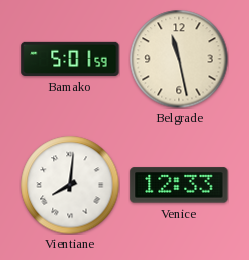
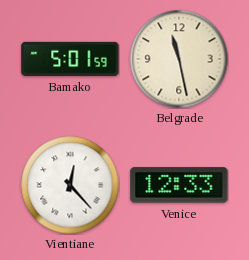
Vientiane: 8:01 -> 12:23
